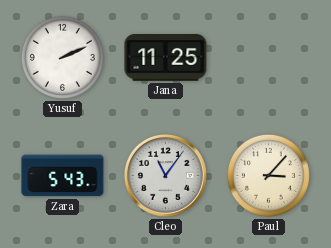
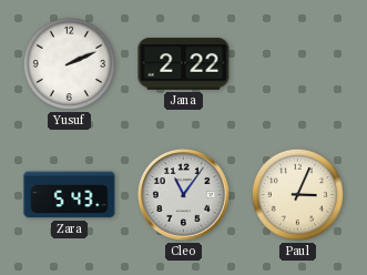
Jana: 11:25 -> 2:22
Paul: 3:07 -> 3:04
